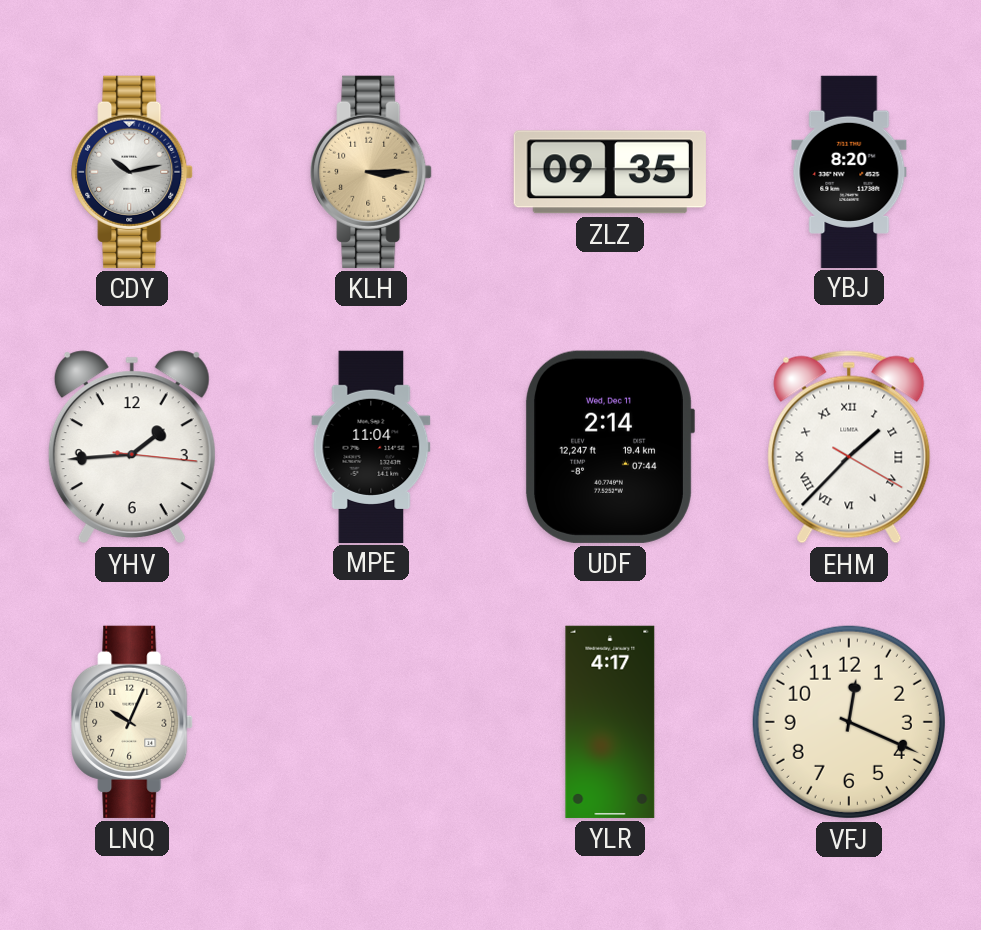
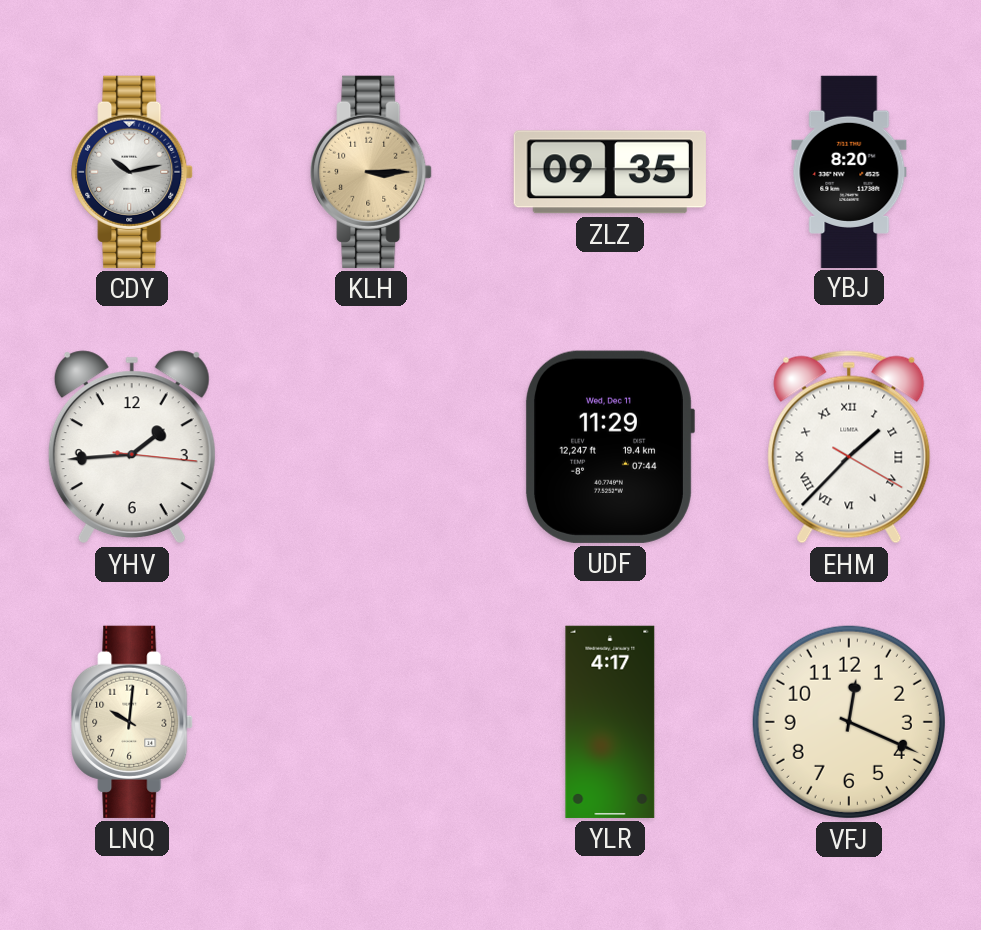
MPE: 11:04 -> none
UDF: 2:14 -> 11:29
LNQ: 10:04 -> 10:01
